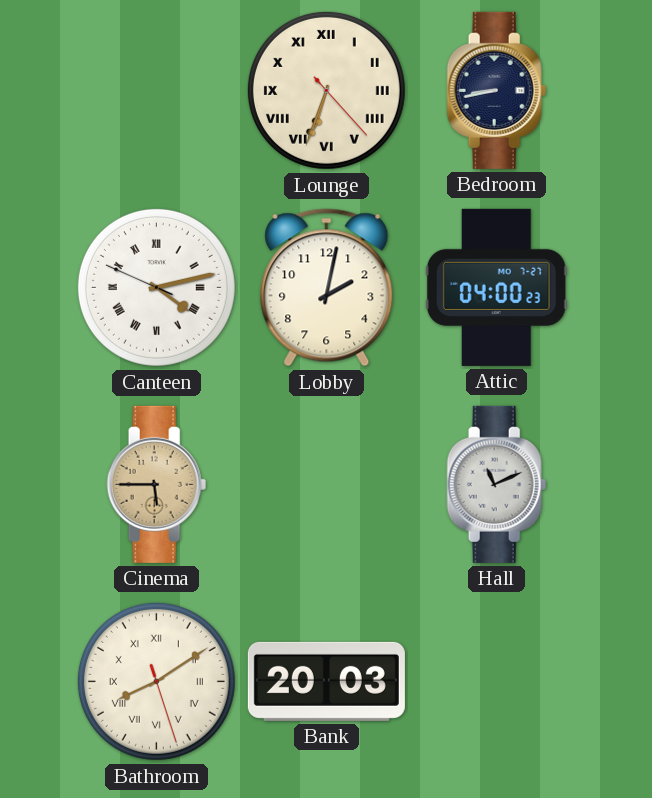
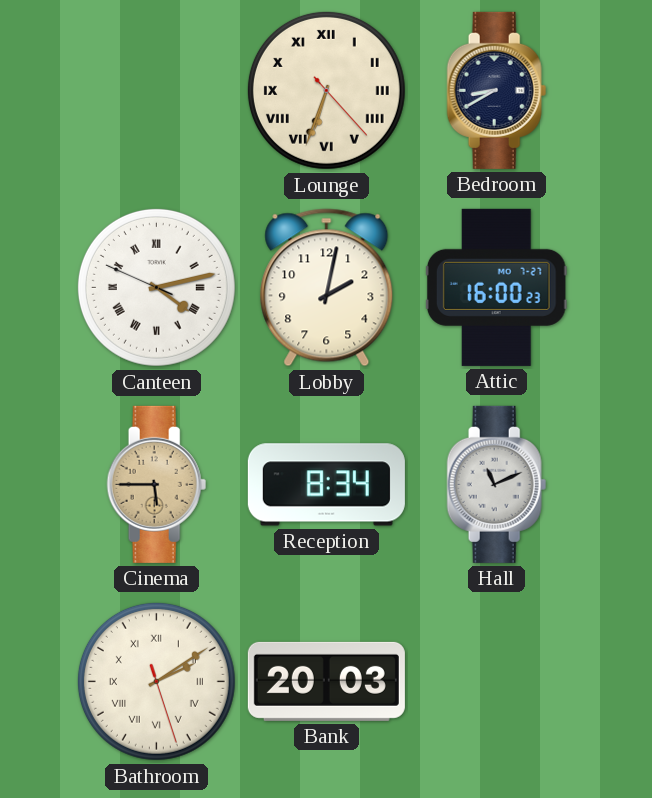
Bedroom: 8:43 -> 8:40
Attic: 04:00 -> 16:00
Reception: none -> 8:34
Bathroom: 8:09 -> 2:09
